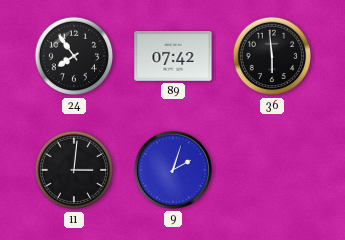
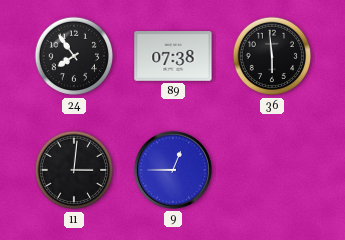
89: 07:42 -> 07:38
9: 2:03 -> 12:45
